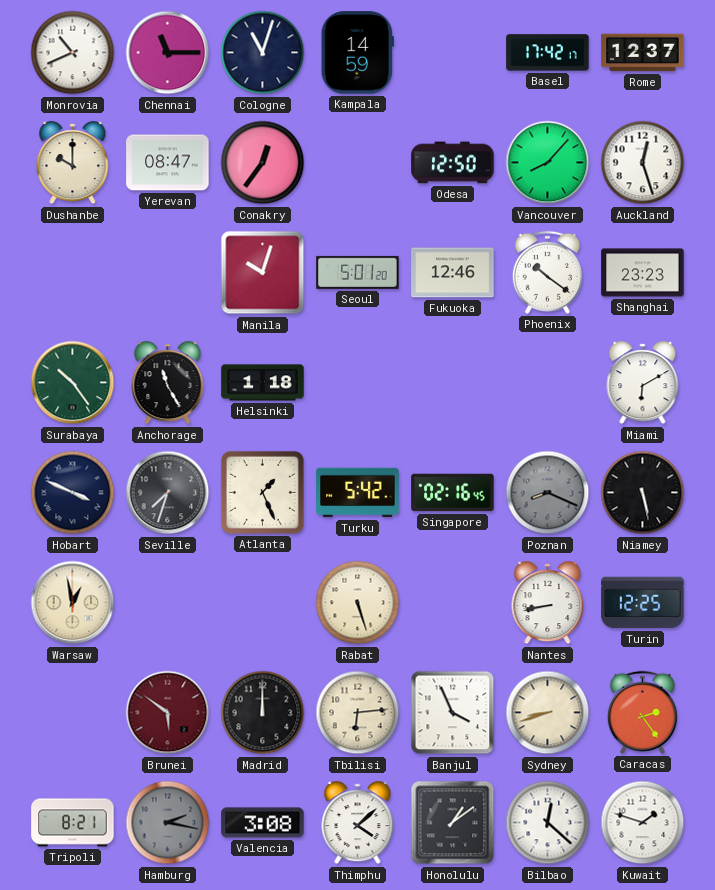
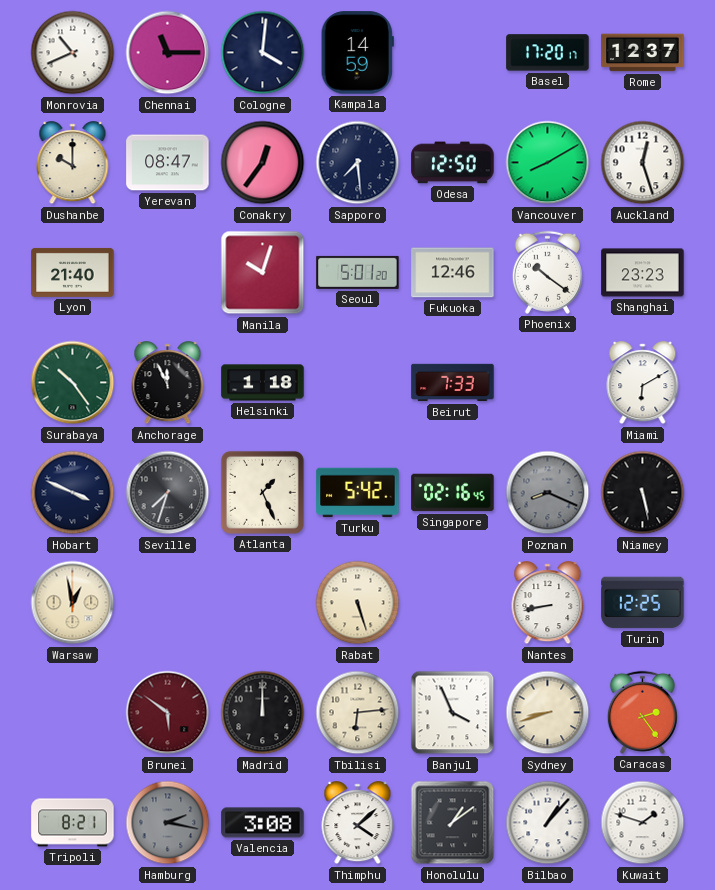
Cologne: 11:03 -> 4:01
Basel: 17:42 -> 17:20
Sapporo: none -> 7:29
Vancouver: 8:07 -> 8:10
Lyon: none -> 21:40
Anchorage: 11:25 -> 11:56
Beirut: none -> 7:33
Bilbao: 12:22 -> 1:07
